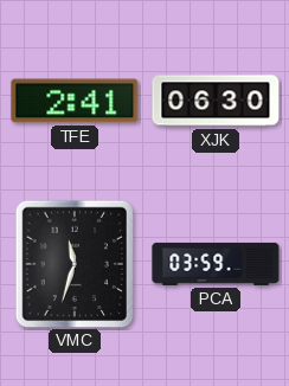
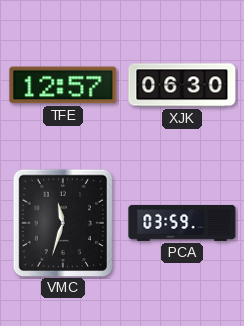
TFE: 2:41 -> 12:57
